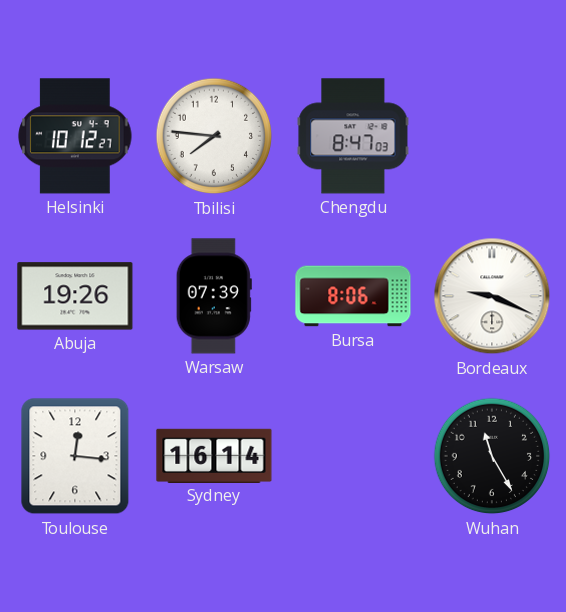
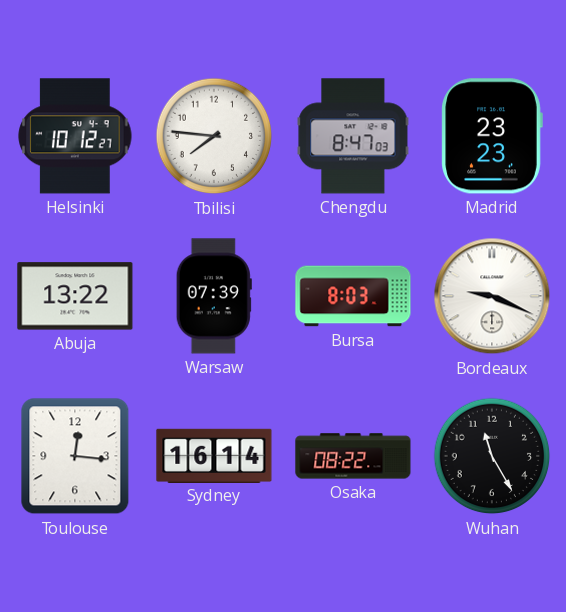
Madrid: none -> 23:23
Abuja: 19:26 -> 13:22
Bursa: 8:06 -> 8:03
Osaka: none -> 08:22
